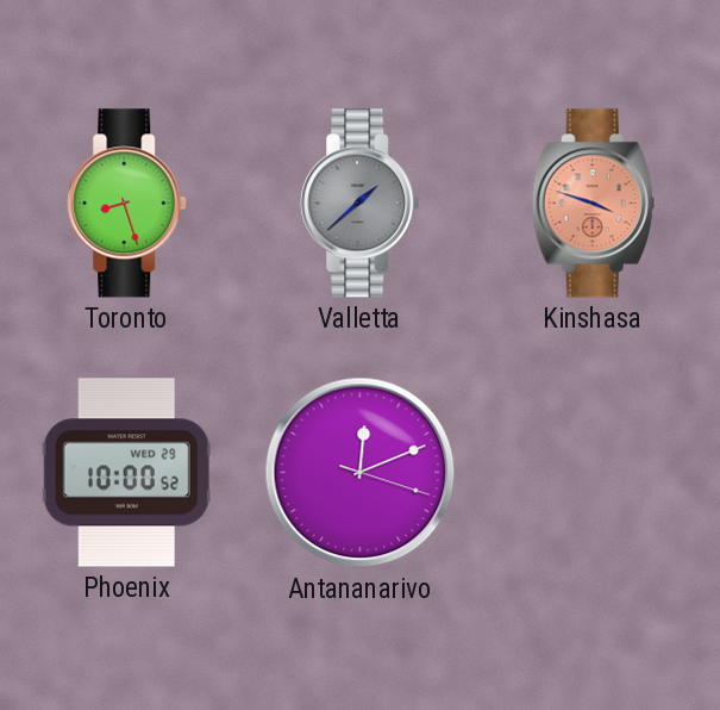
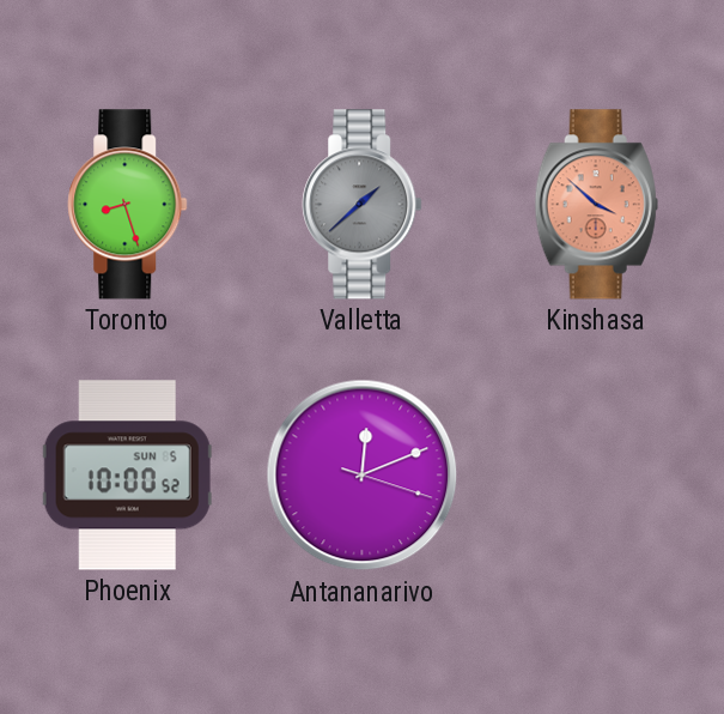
Kinshasa: 3:48 -> 3:52
Phoenix date: WED 29 -> SUN 5
